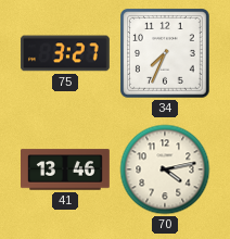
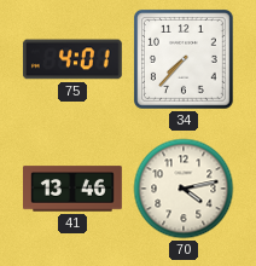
75: 3:27 -> 4:01
34: 7:34 -> 7:37
